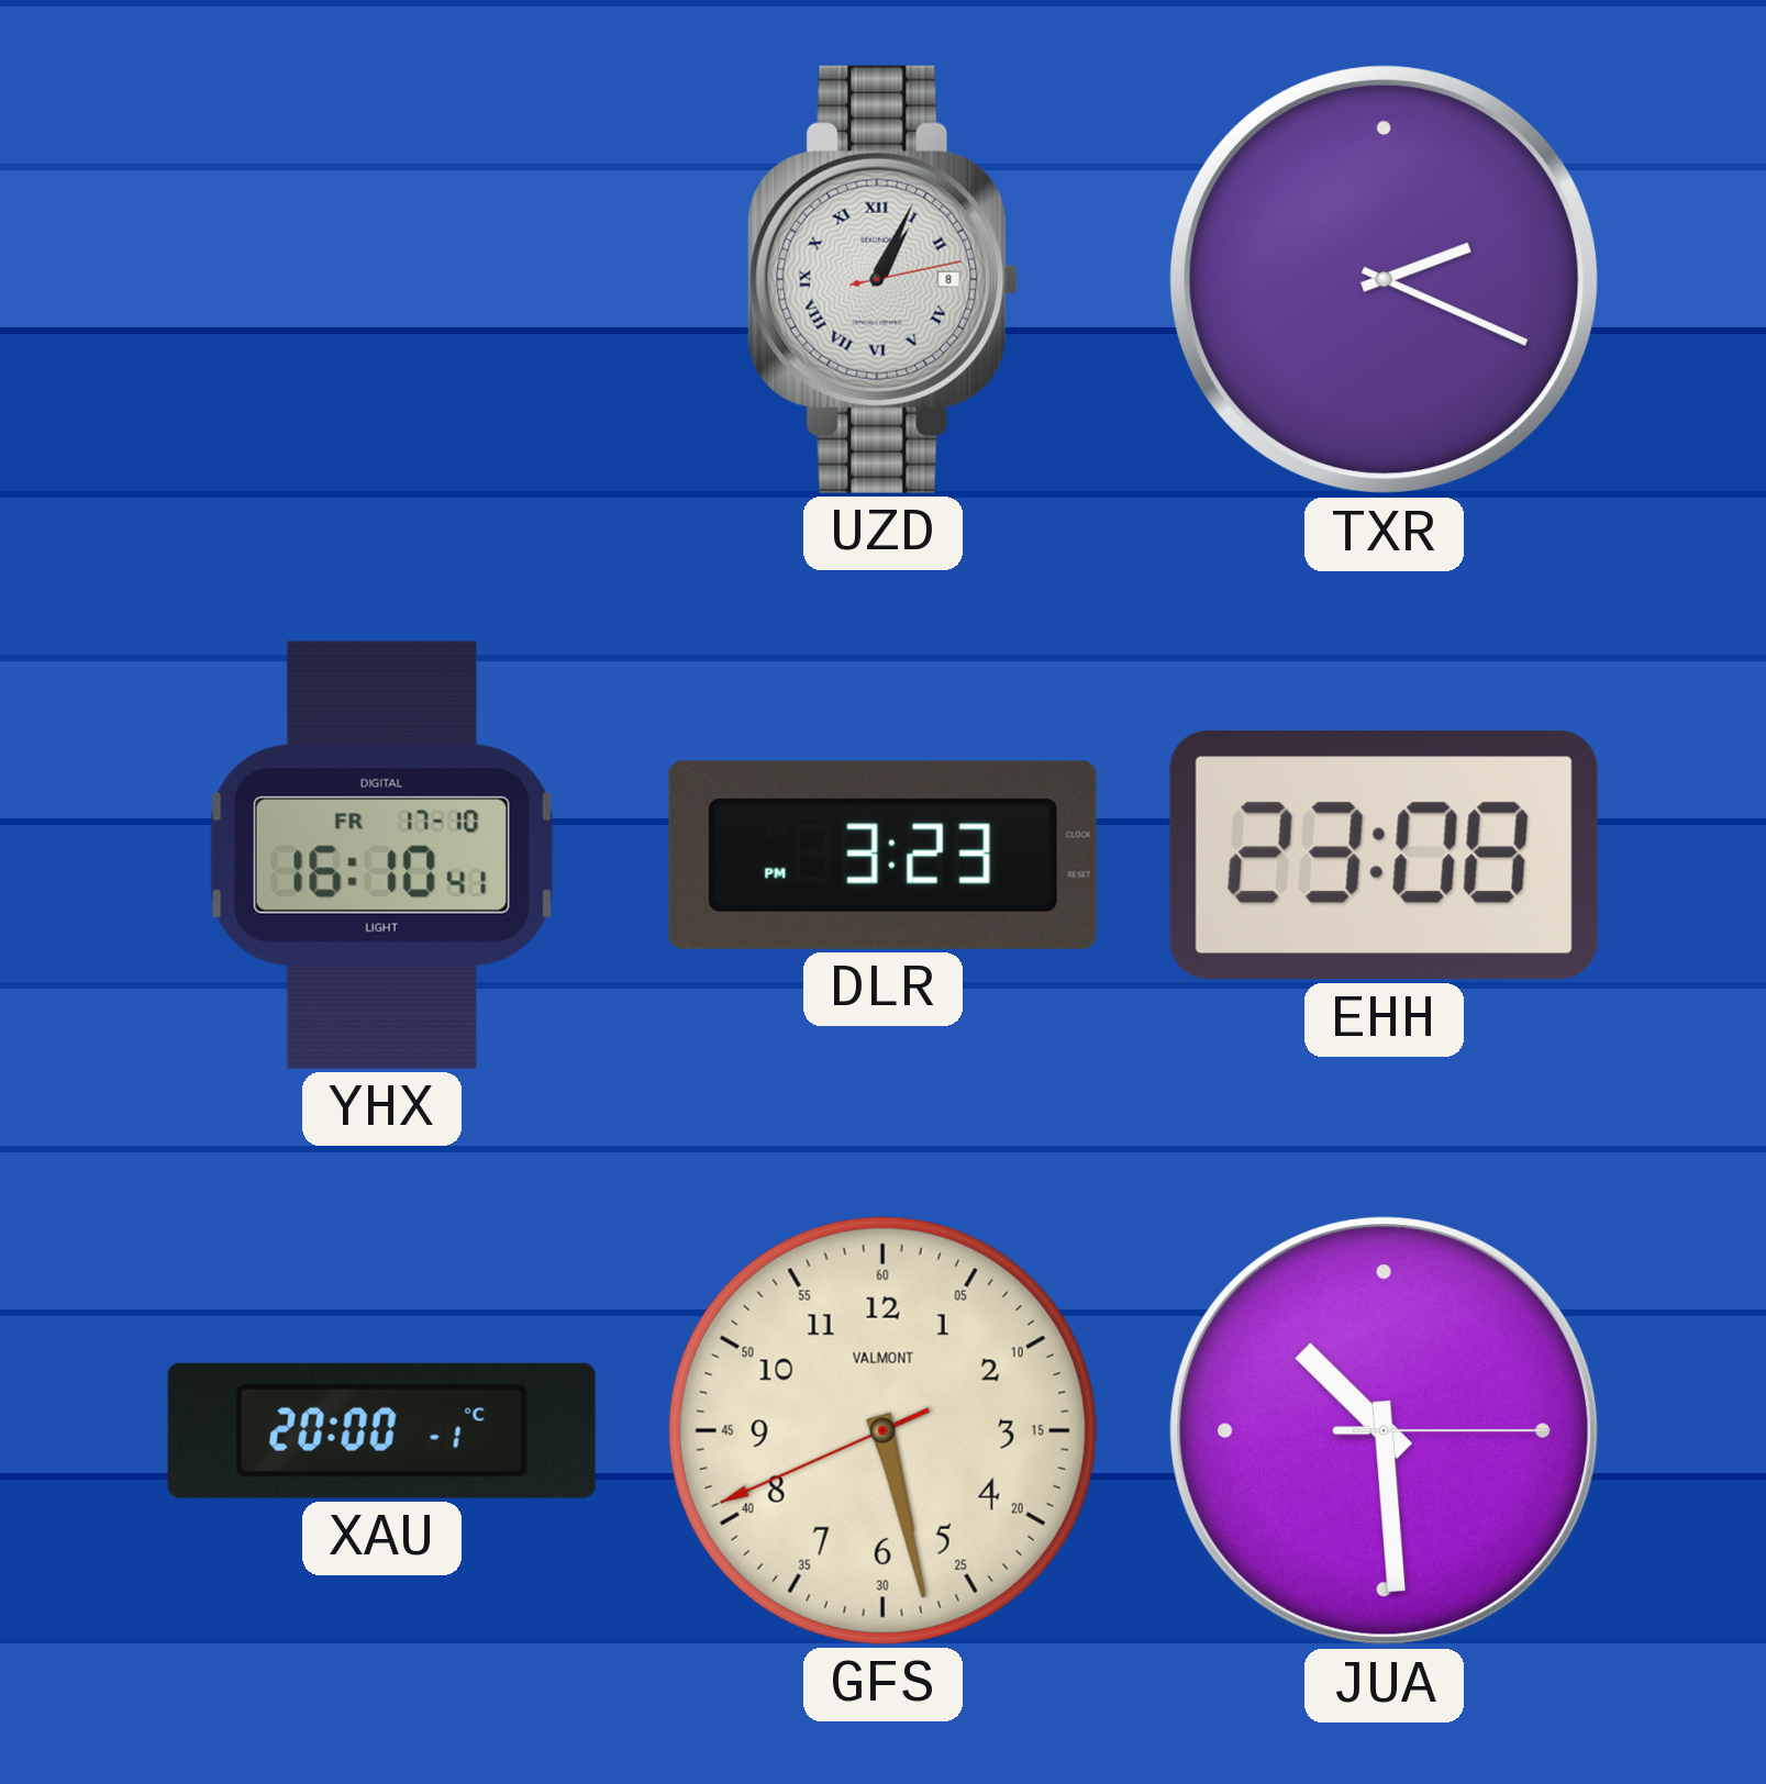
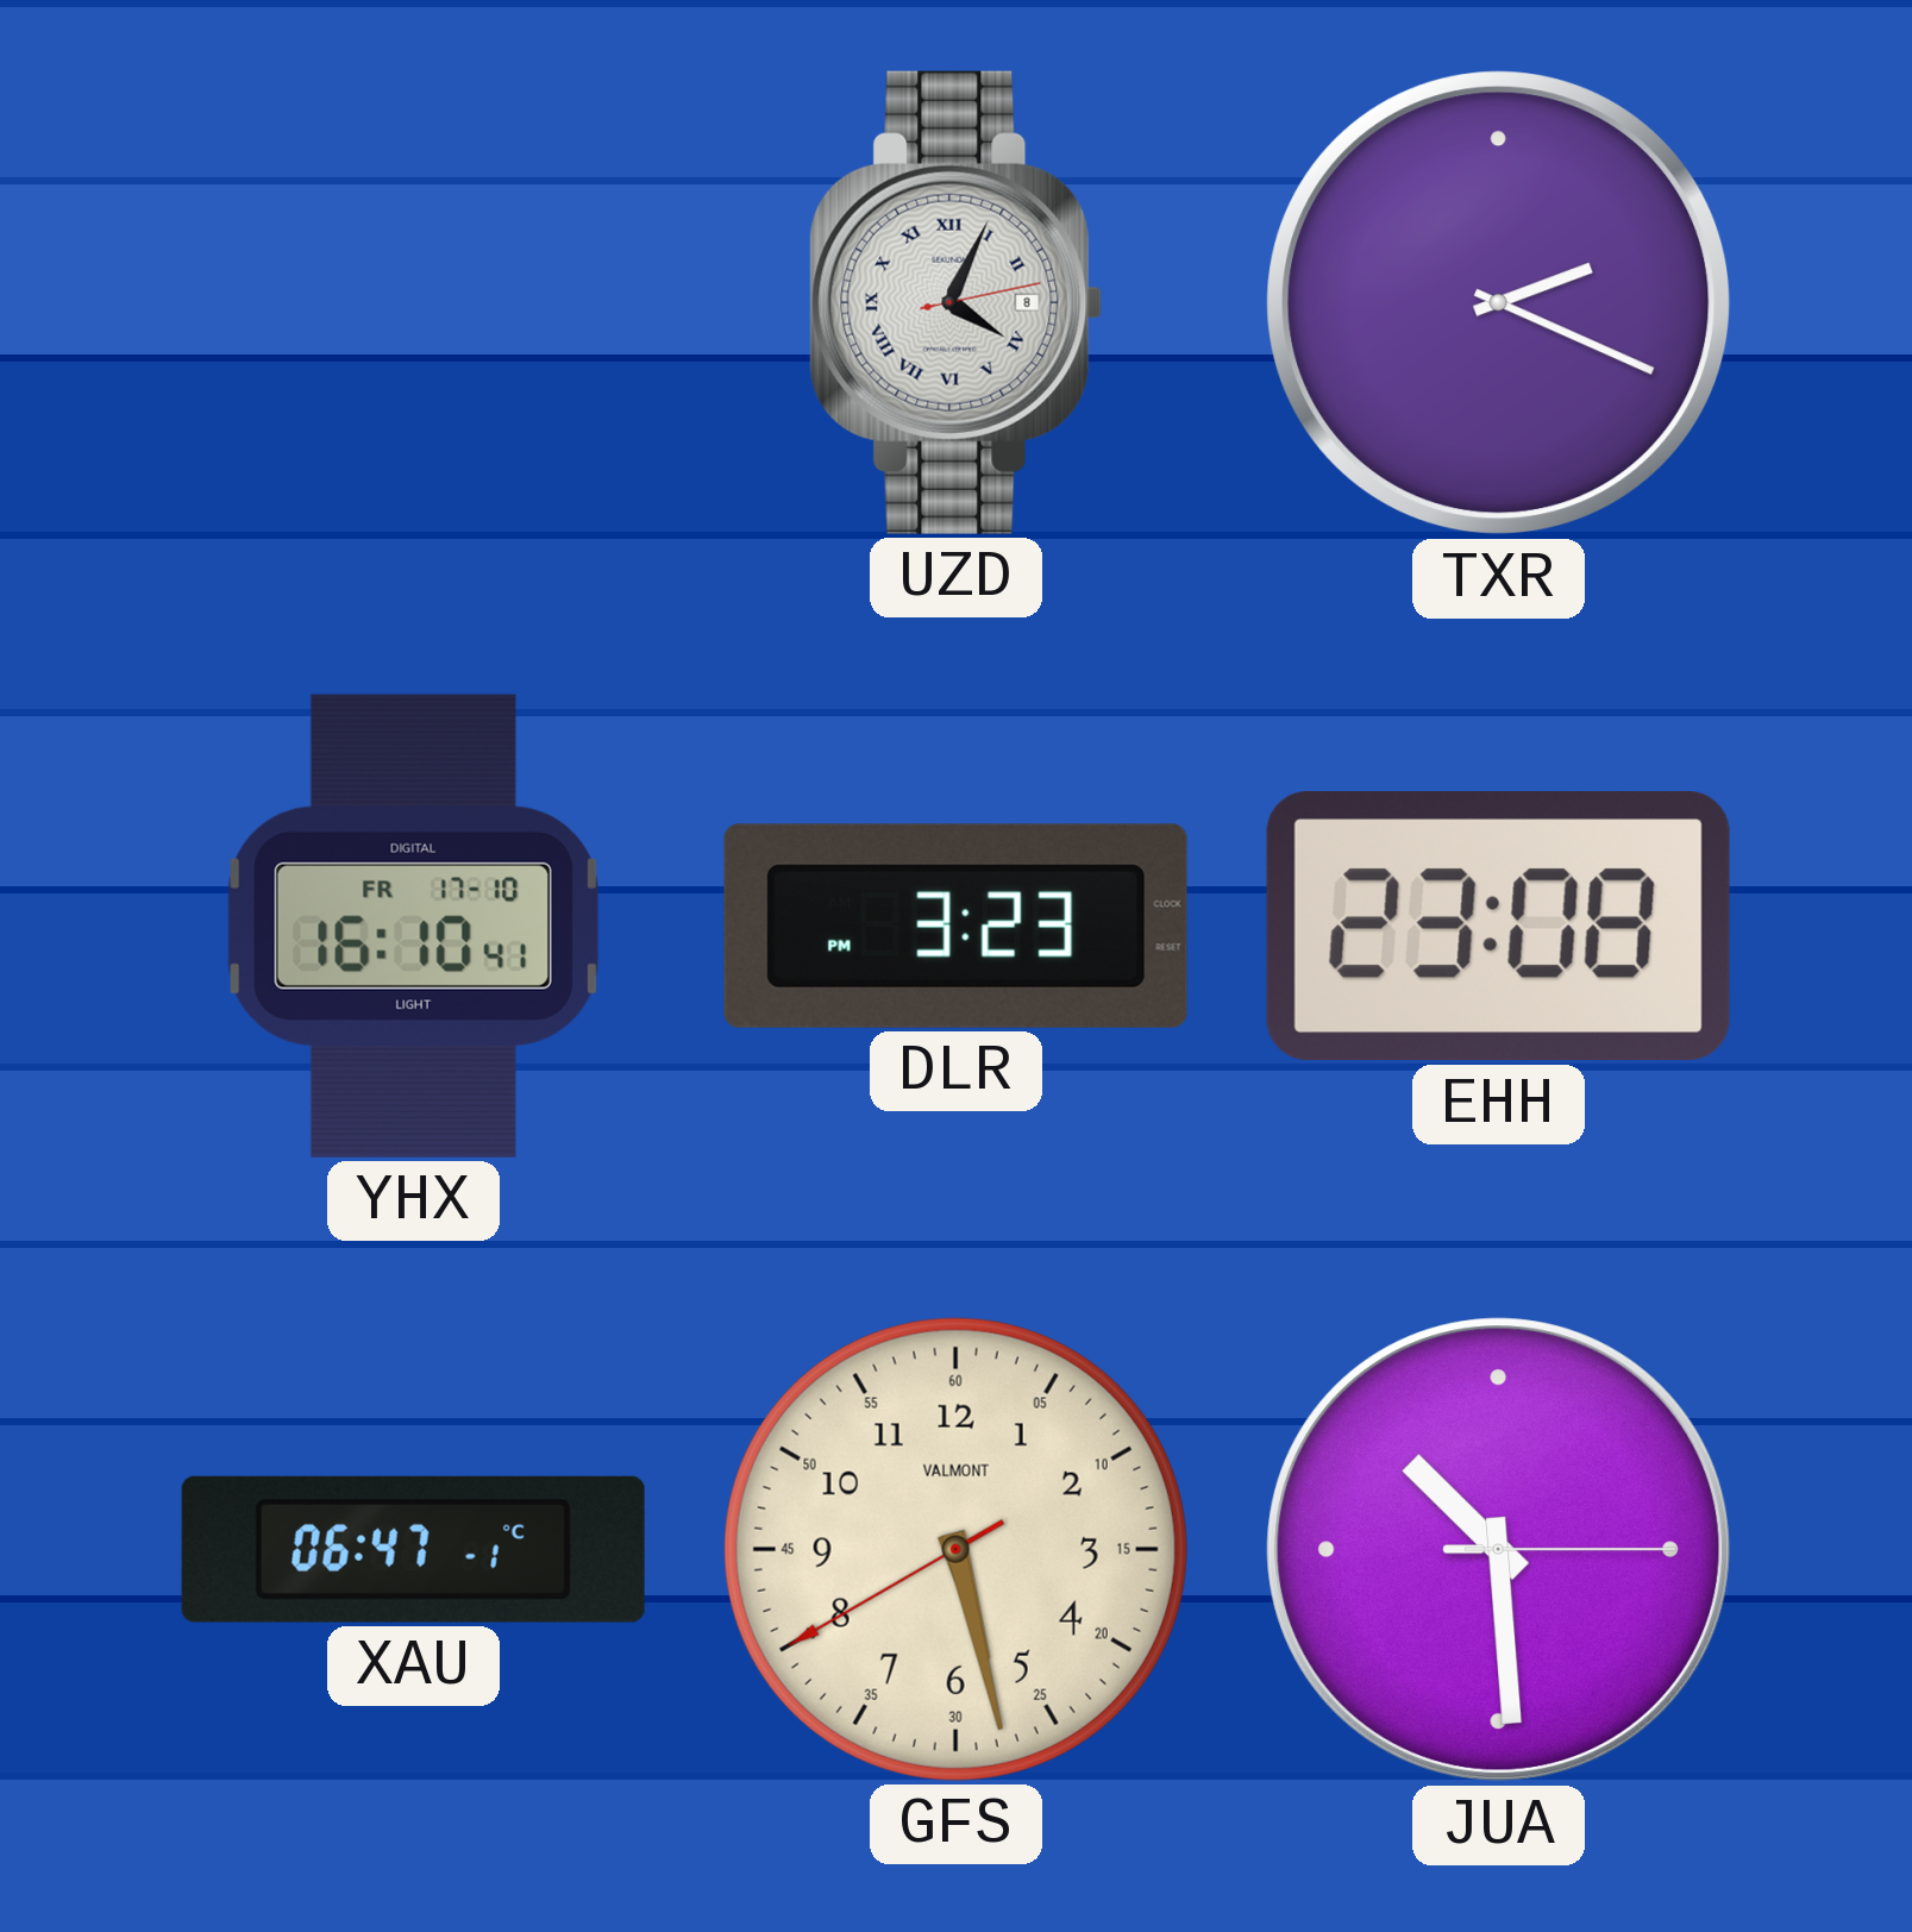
UZD: 1:04 -> 4:04
XAU: 20:00 -> 06:47
GFS: 5:27:41 -> 5:27:40
